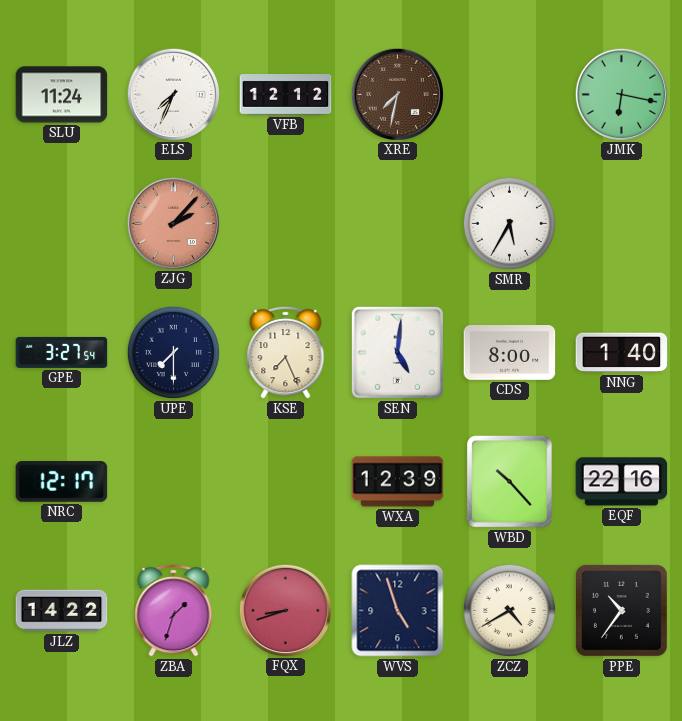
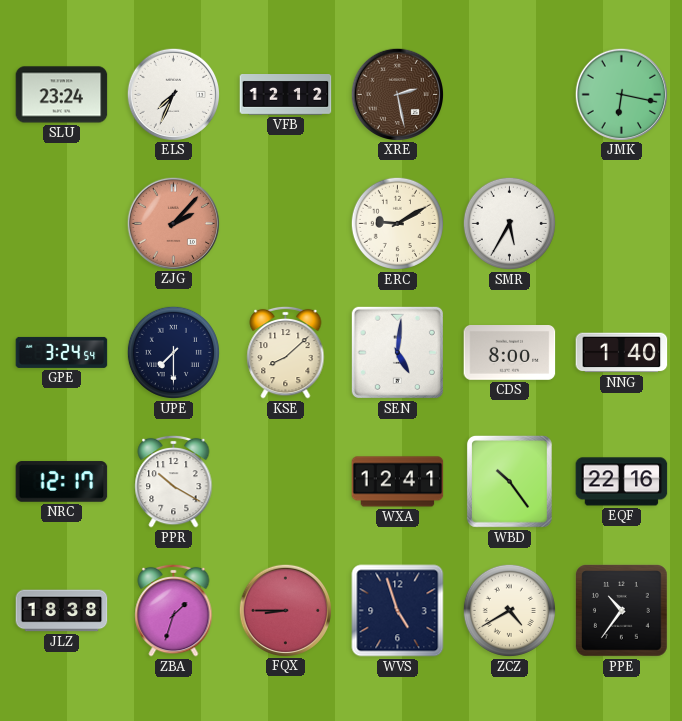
SLU: 11:24 -> 23:24
XRE: 7:32 -> 2:28
ERC: none -> 9:10
GPE: 3:27 -> 3:24
KSE: 7:26 -> 8:08
PPR: none -> 10:20
WXA: 12:39 -> 12:41
WBD: 10:23 -> 10:24
JLZ: 14:22 -> 18:38
FQX: 8:42 -> 8:45
